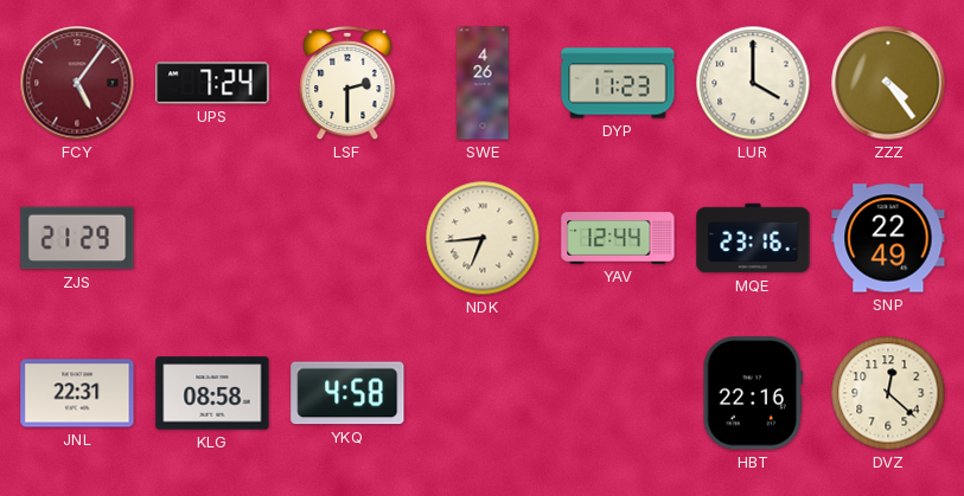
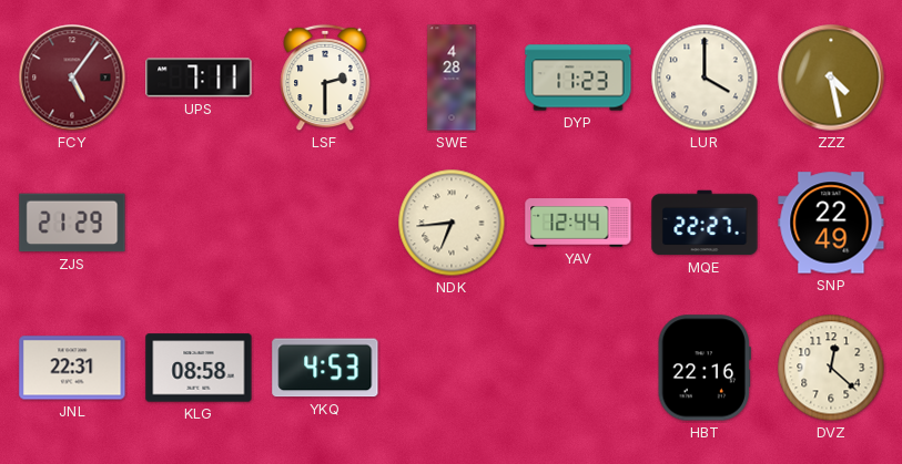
UPS: 7:24 -> 7:11
SWE: 4:26 -> 4:28
ZZZ: 4:24 -> 4:28
MQE: 23:16 -> 22:27
YKQ: 4:58 -> 4:53
